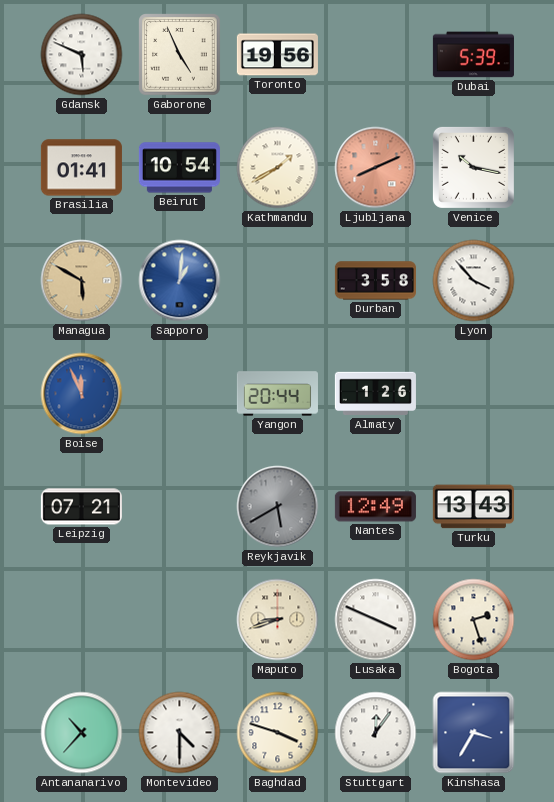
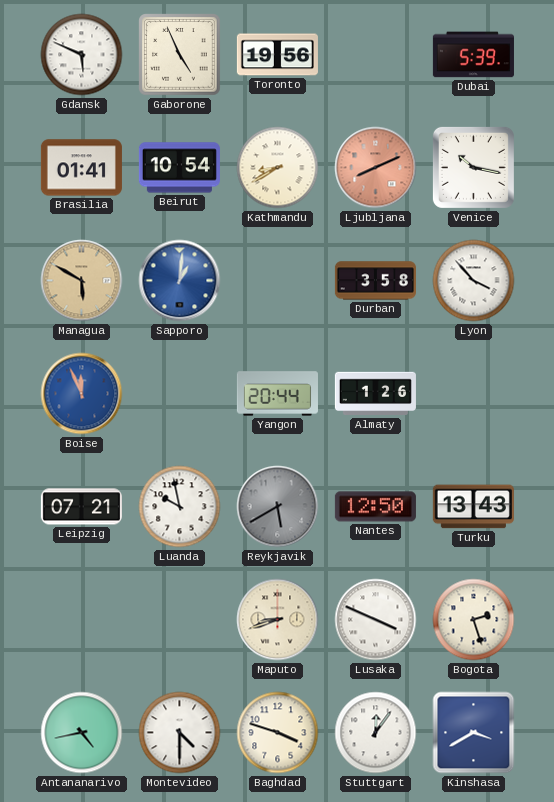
Kathmandu: 1:40 -> 8:40
Luanda: none -> 9:58
Nantes: 12:49 -> 12:50
Antananarivo: 10:37 -> 4:43
Kinshasa: 3:35 -> 3:40
